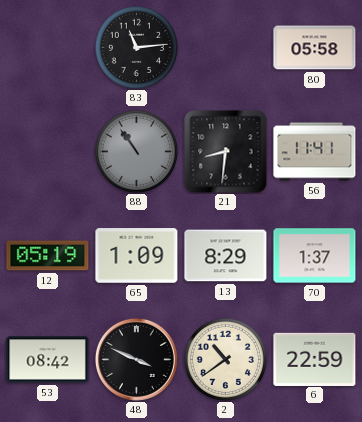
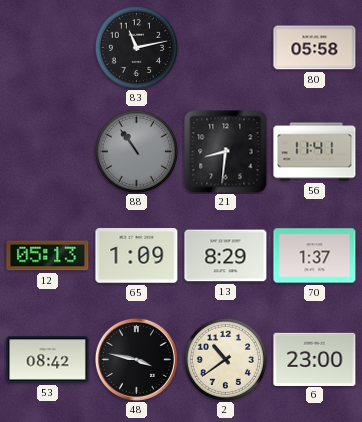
83: 11:14 -> 11:13
12: 05:19 -> 05:13
48: 3:49 -> 3:47
6: 22:59 -> 23:00
